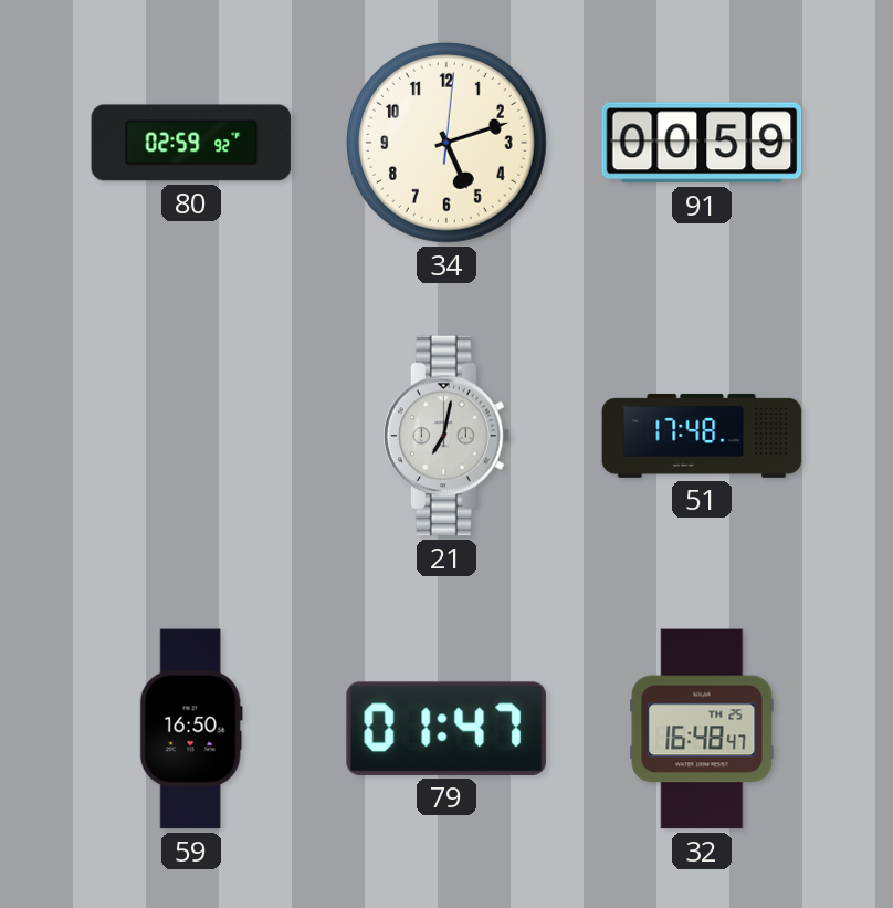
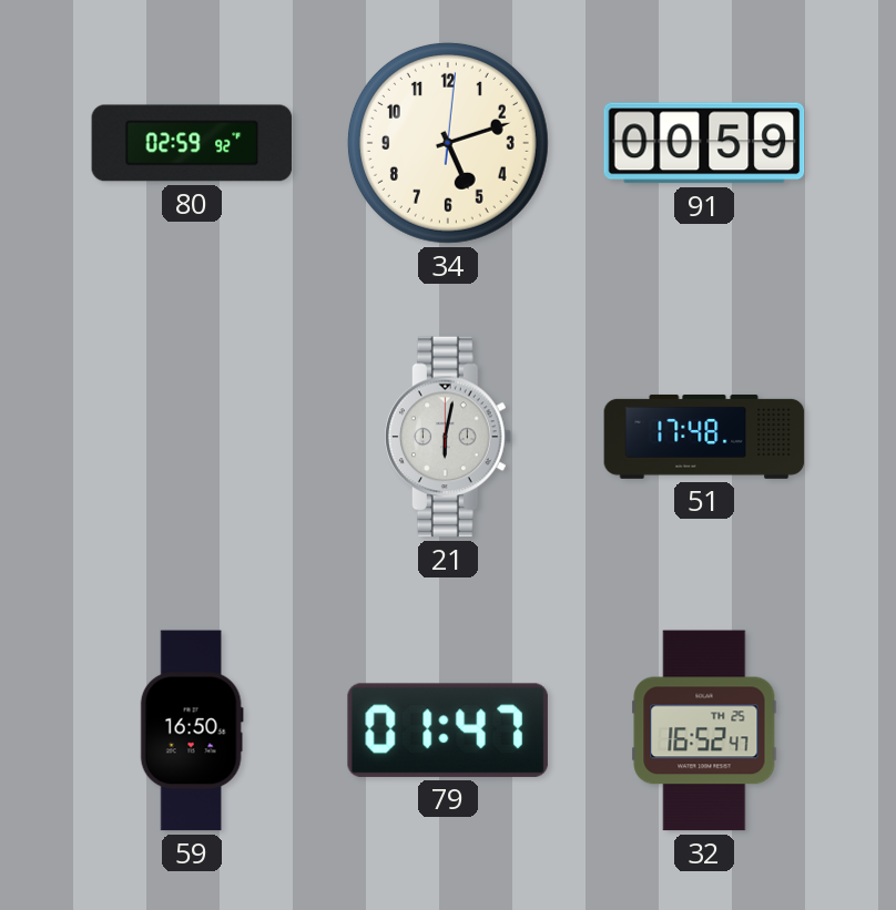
21: 7:02 -> 6:02
32: 16:48 -> 16:52
